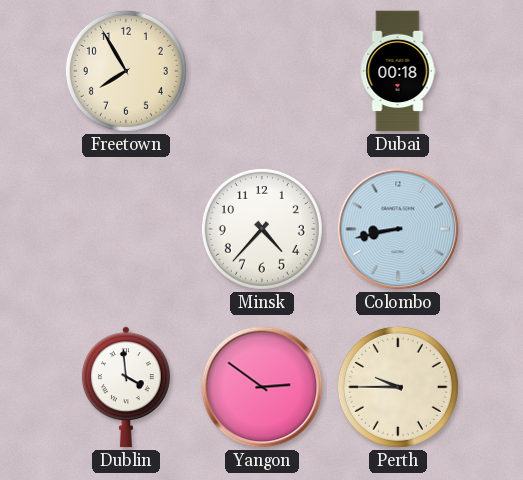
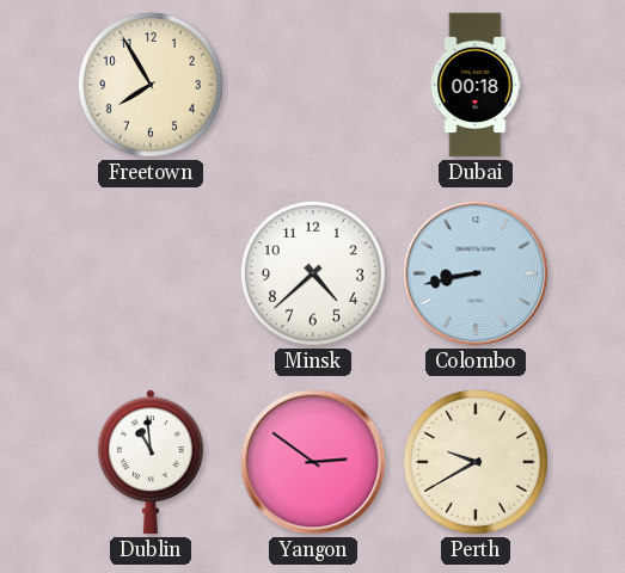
Minsk: 4:37 -> 4:38
Dublin: 3:59 -> 10:59
Perth: 9:45 -> 9:40
